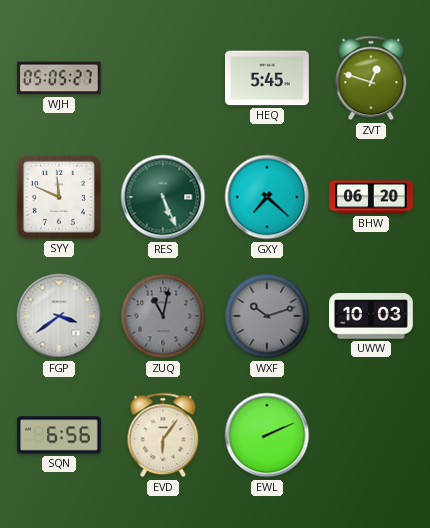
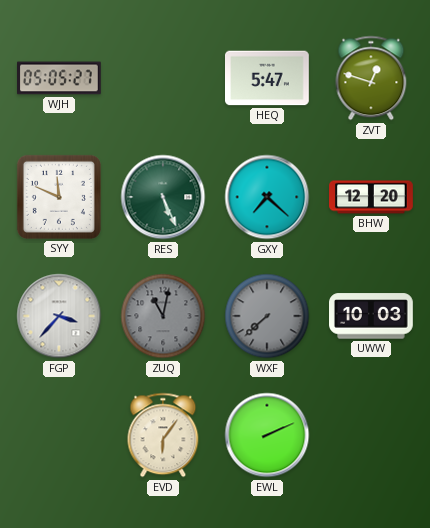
HEQ: 5:45 -> 5:47
BHW: 06:20 -> 12:20
FGP: 3:39 -> 3:37
WXF: 10:12 -> 7:38
SQN: 6:56 -> none
